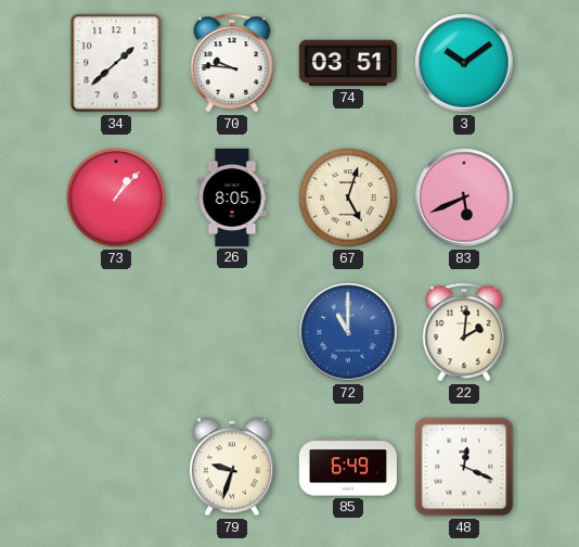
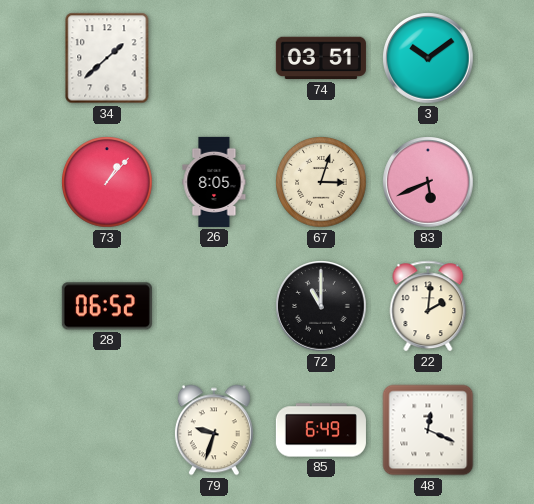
70: 9:46 -> none
67: 5:03 -> 3:03
28: none -> 06:52
72 dial: blue -> black
